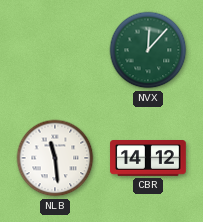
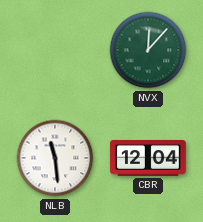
CBR: 14:12 -> 12:04
